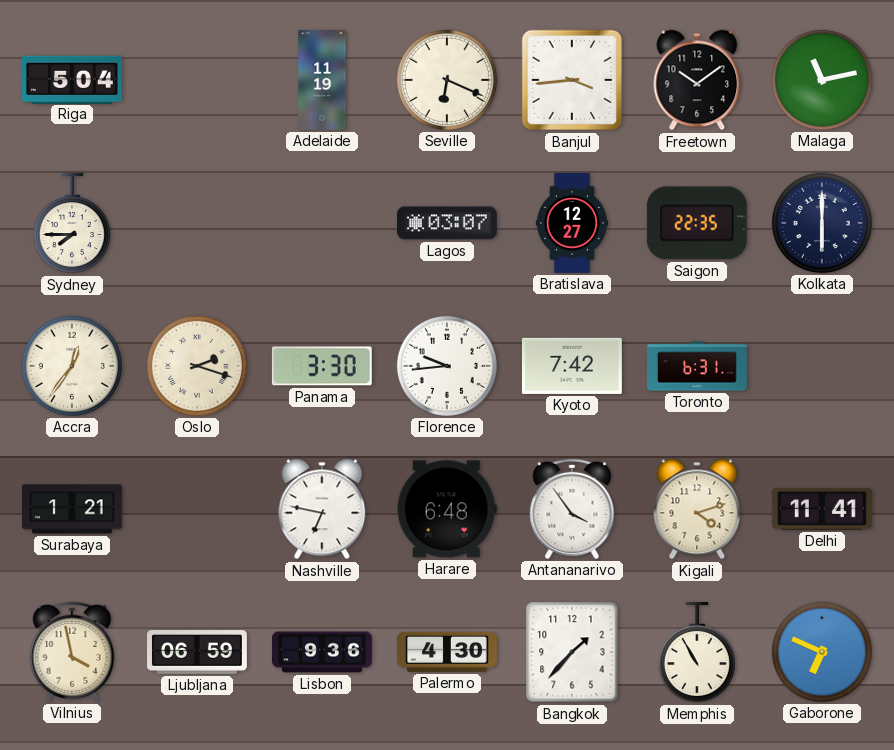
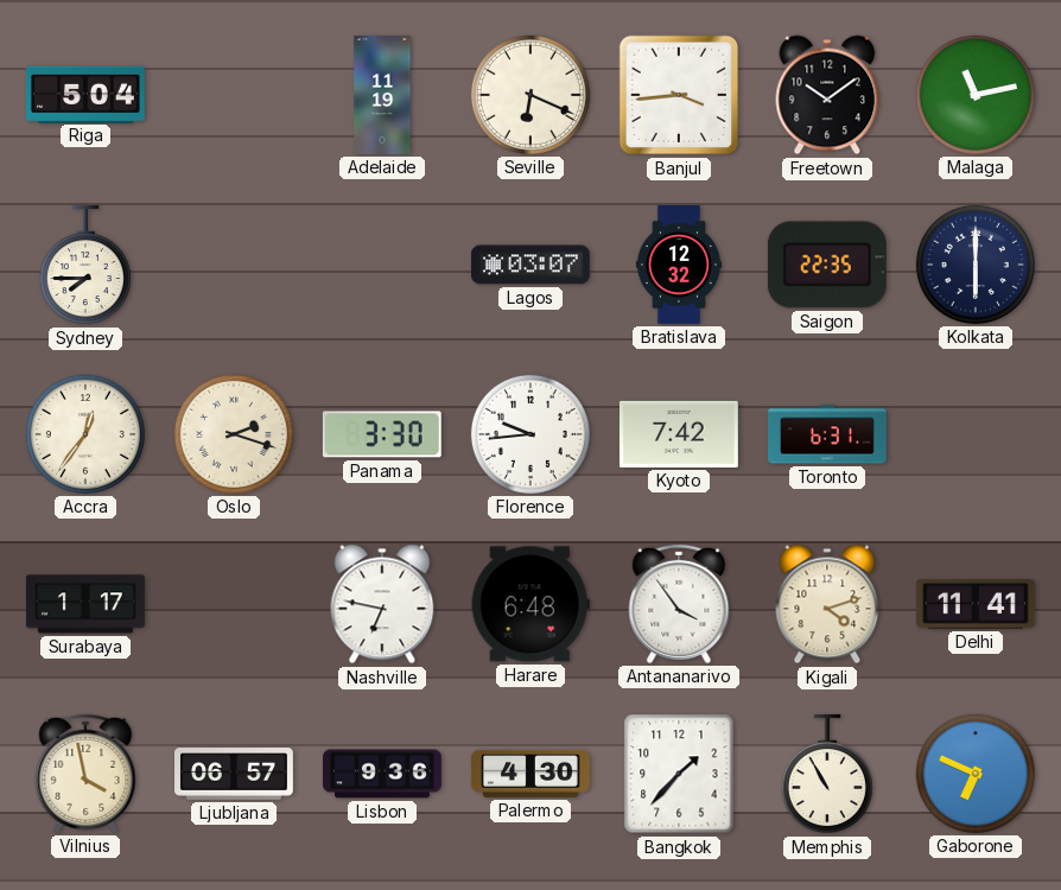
Bratislava: 12:27 -> 12:32
Surabaya: 1:21 -> 1:17
Ljubljana: 06:59 -> 06:57
